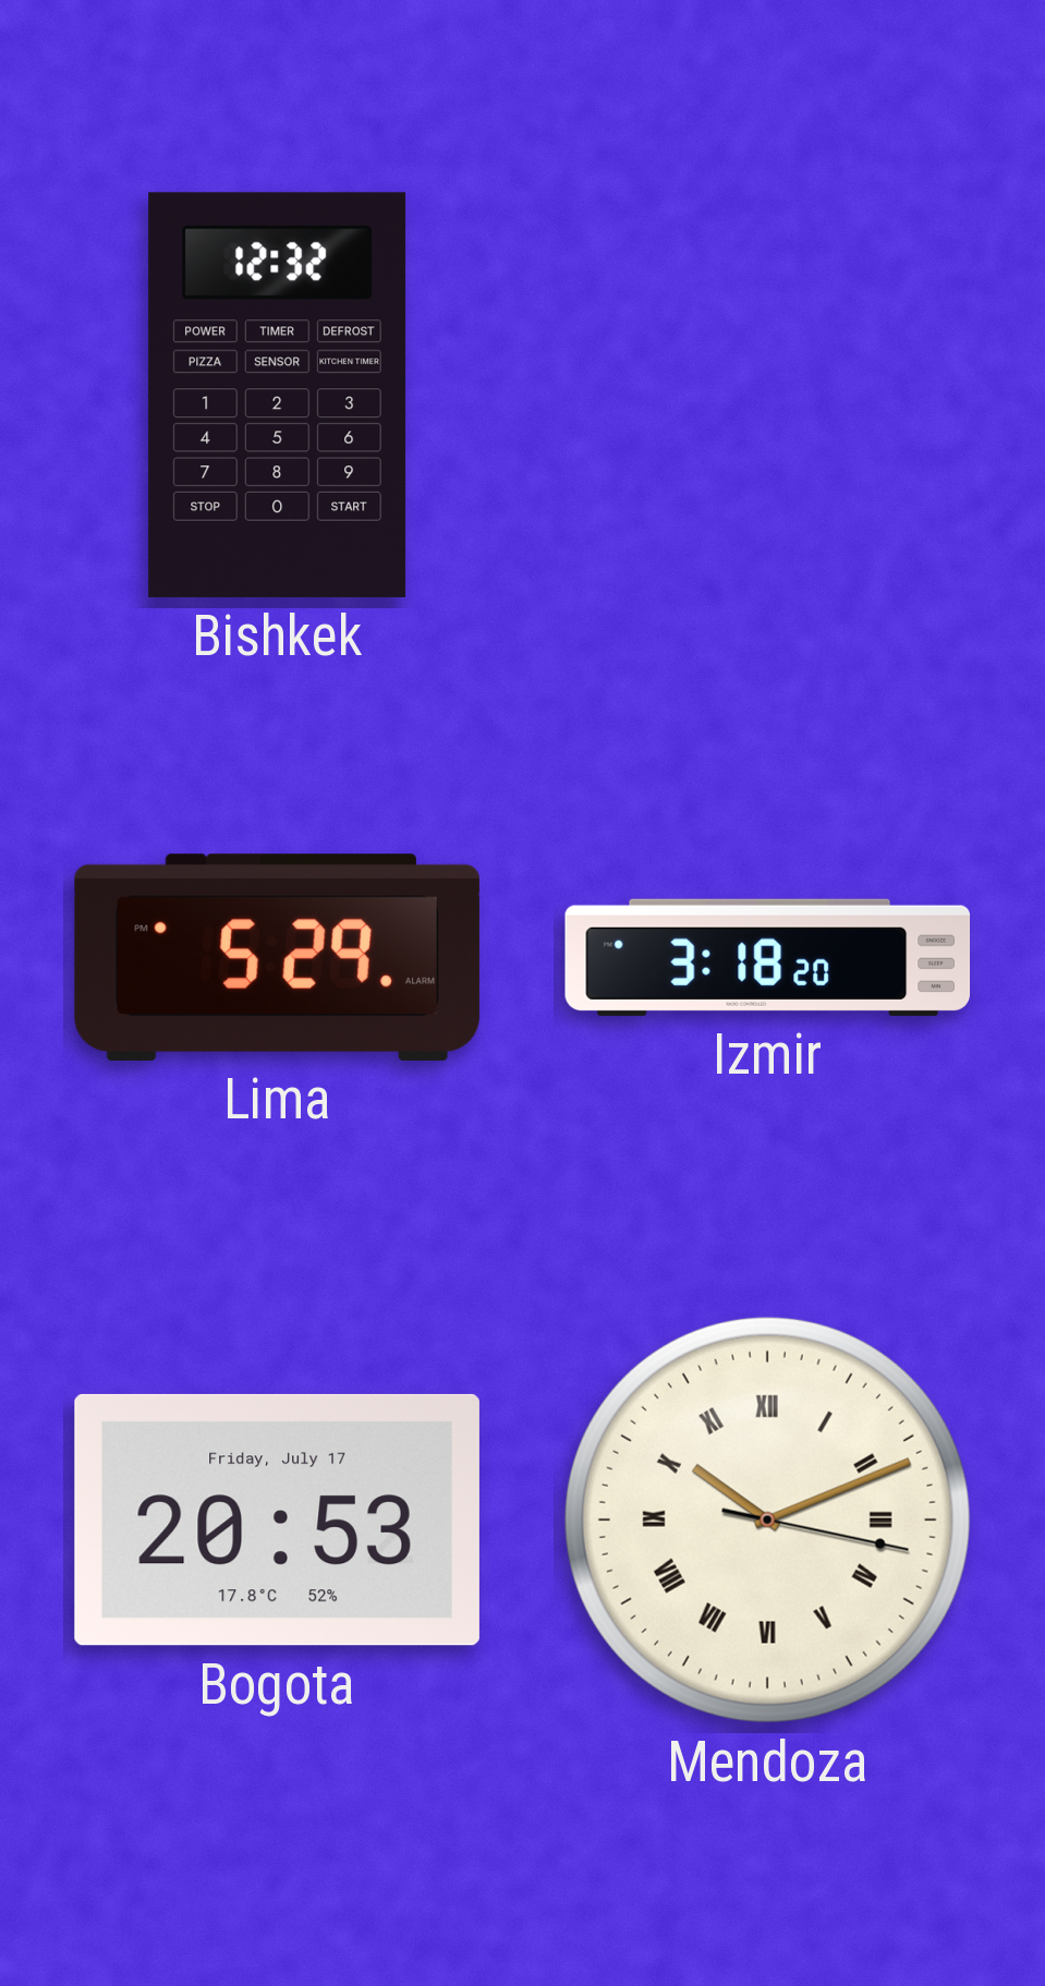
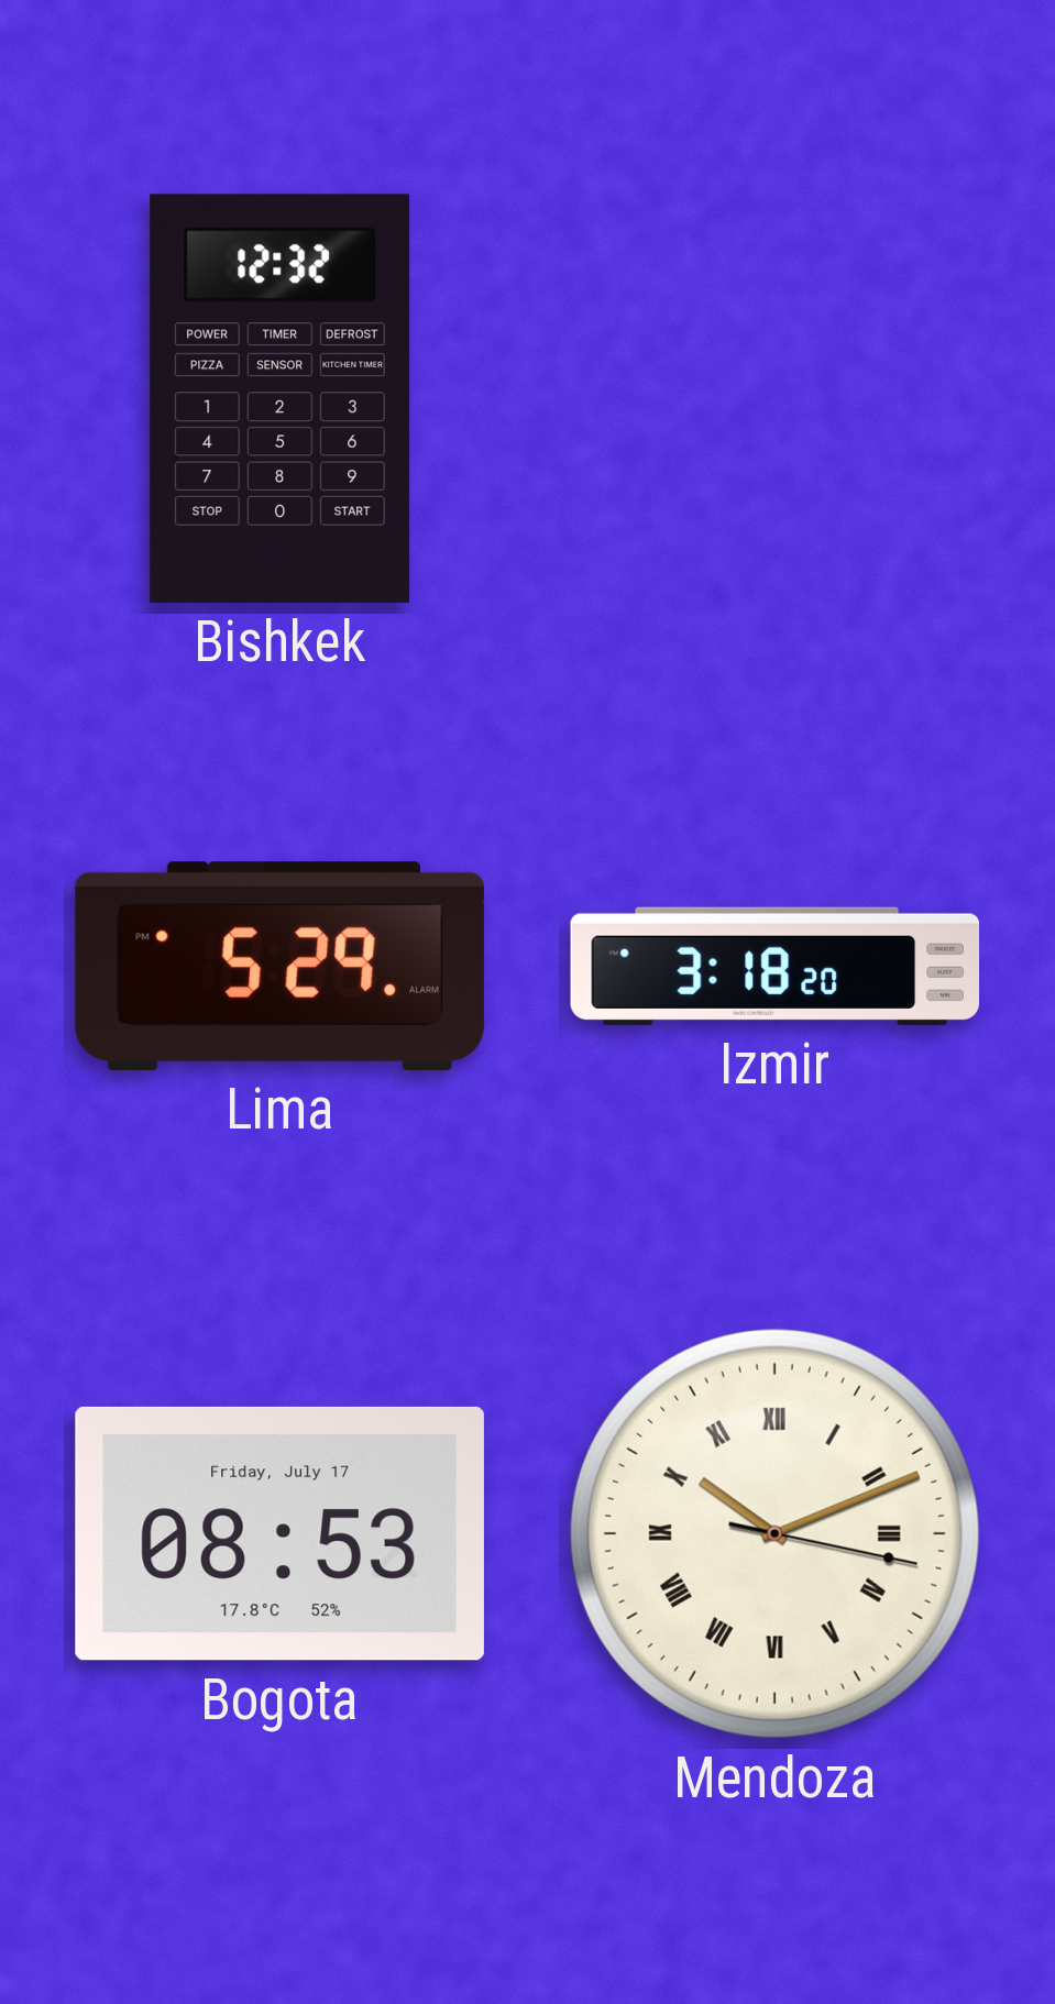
Bogota: 20:53 -> 08:53
